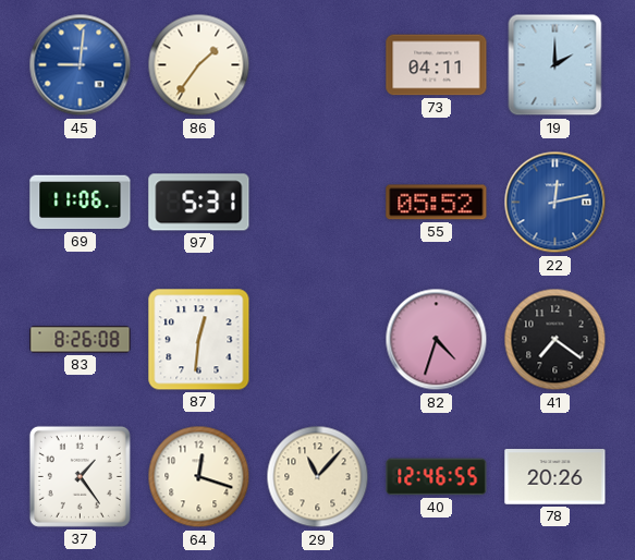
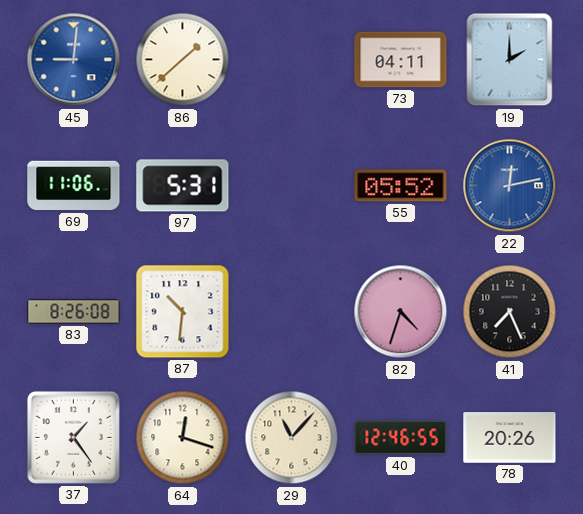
86: 1:36 -> 1:38
87: 12:31 -> 10:31
41: 7:21 -> 7:26
